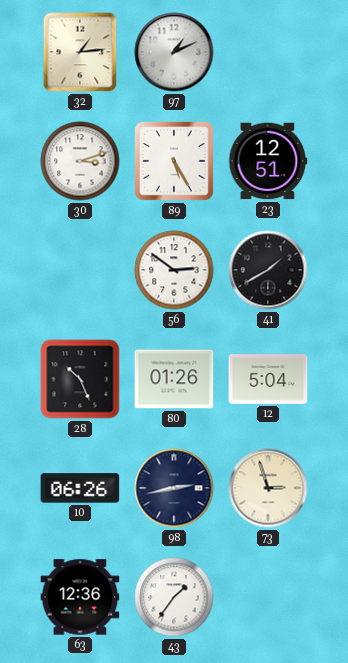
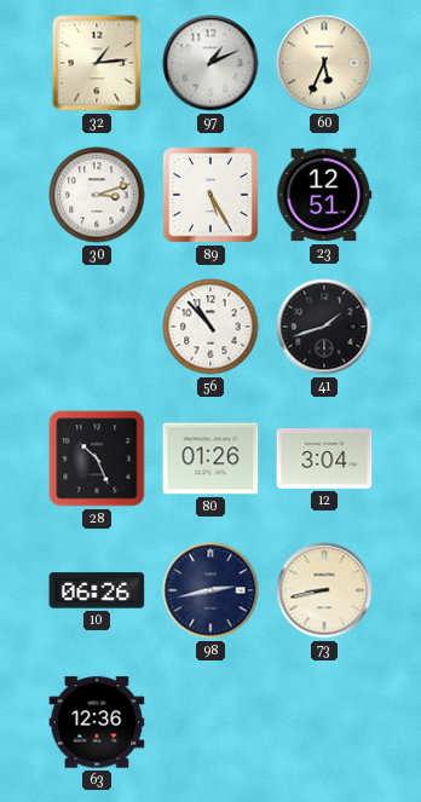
60: none -> 5:34
56: 2:51 -> 10:53
41: 1:40 -> 1:42
12: 5:04 -> 3:04
73: 2:57 -> 8:43
43: 1:36 -> none
